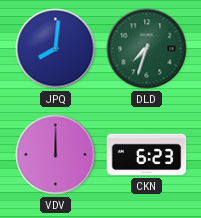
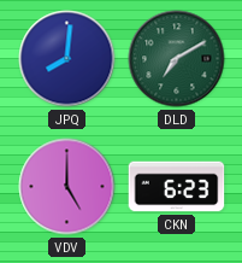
DLD: 7:33 -> 7:10
VDV: 12:00 -> 5:00
